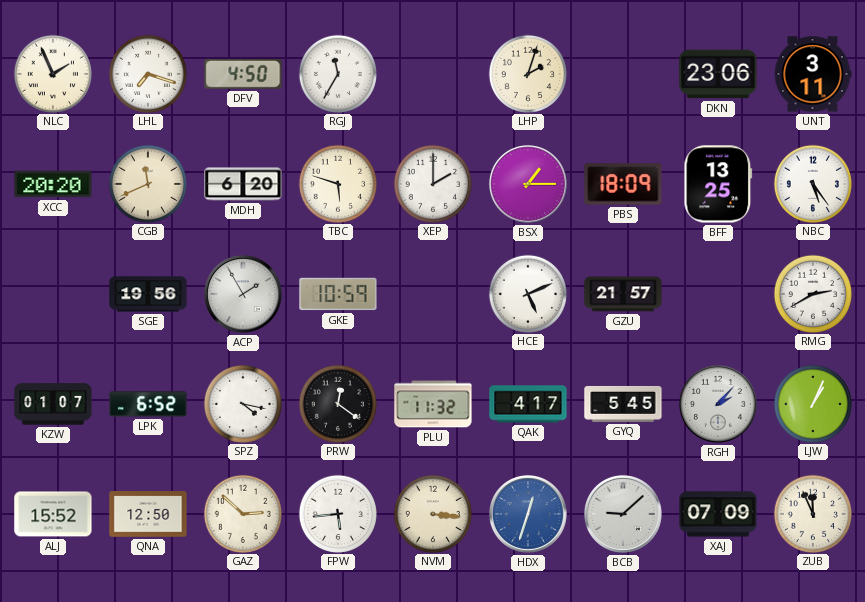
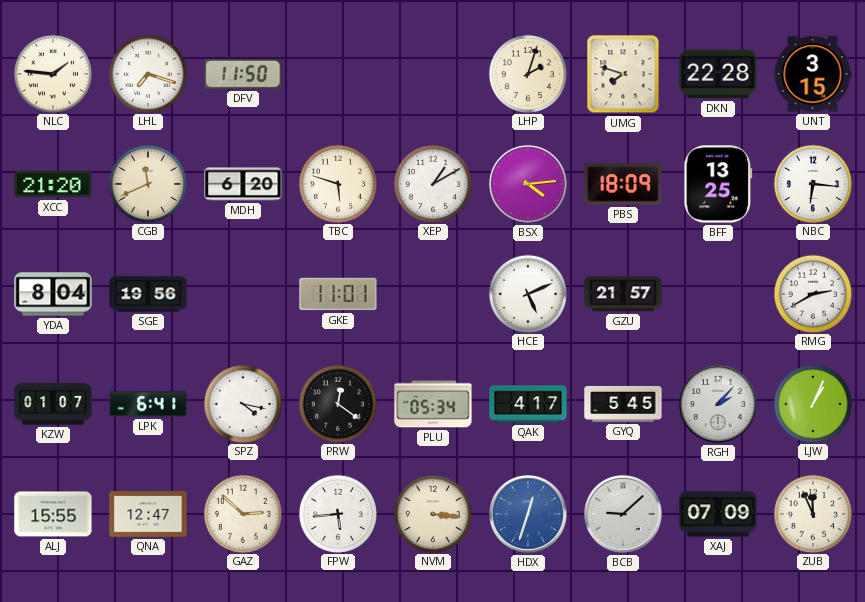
NLC: 1:56 -> 1:46
DFV: 4:50 -> 11:50
RGJ: 11:35 -> none
UMG: none -> 7:48
DKN: 23:06 -> 22:28
UNT: 3:11 -> 3:15
XCC: 20:20 -> 21:20
XEP: 2:00 -> 1:10
BSX: 1:15 -> 4:14
NBC: 5:24 -> 6:16
YDA: none -> 8:04
ACP: 1:55 -> none
GKE: 10:59 -> 11:01
LPK: 6:52 -> 6:41
PLU: 11:32 -> 05:34
ALJ: 15:52 -> 15:55
QNA: 12:50 -> 12:47
